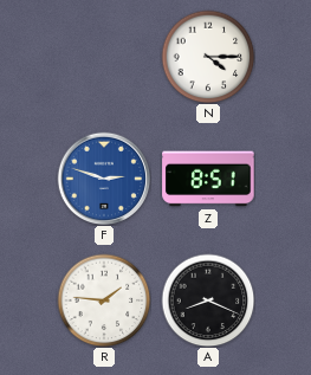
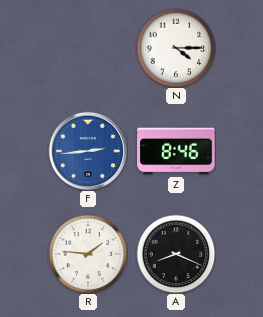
F: 2:48 -> 2:44
Z: 8:51 -> 8:46
